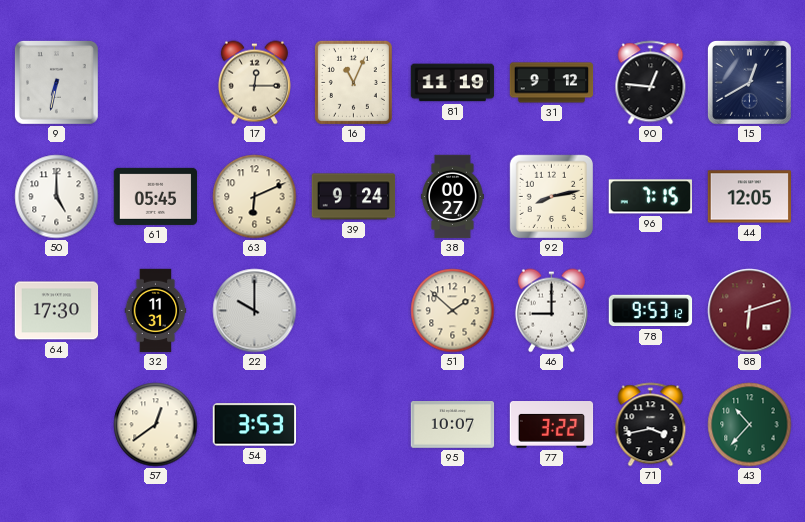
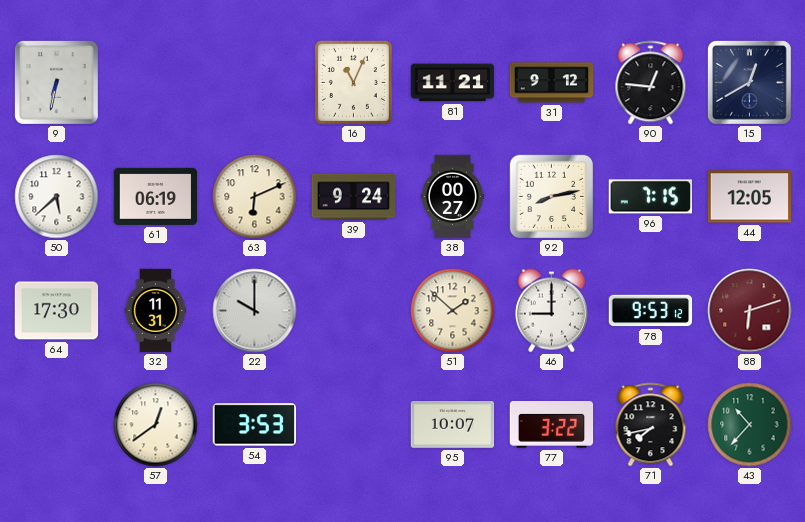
17: 12:15 -> none
81: 11:19 -> 11:21
50: 5:00 -> 5:38
61: 05:45 -> 06:19
71: 3:43 -> 7:43
